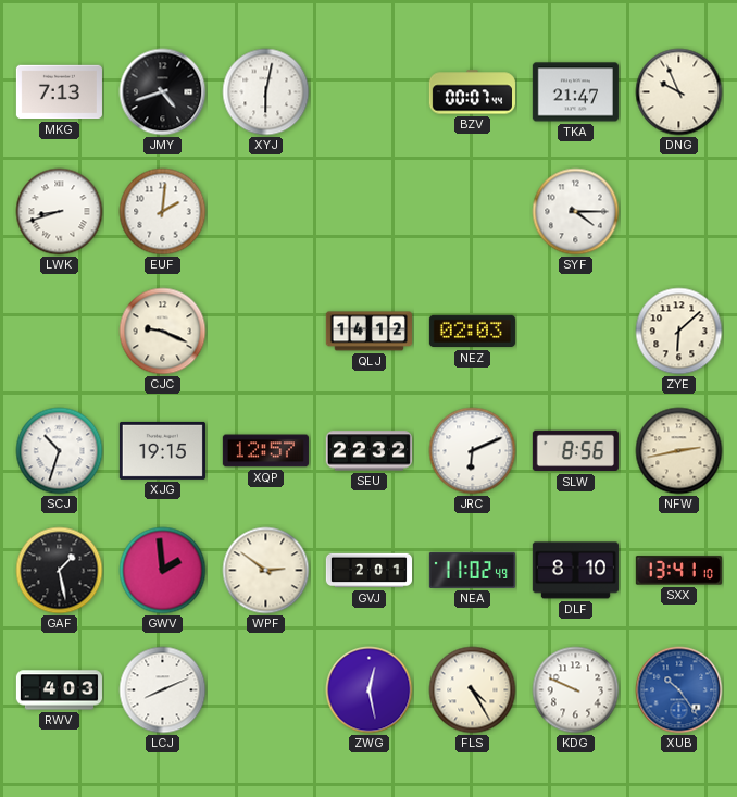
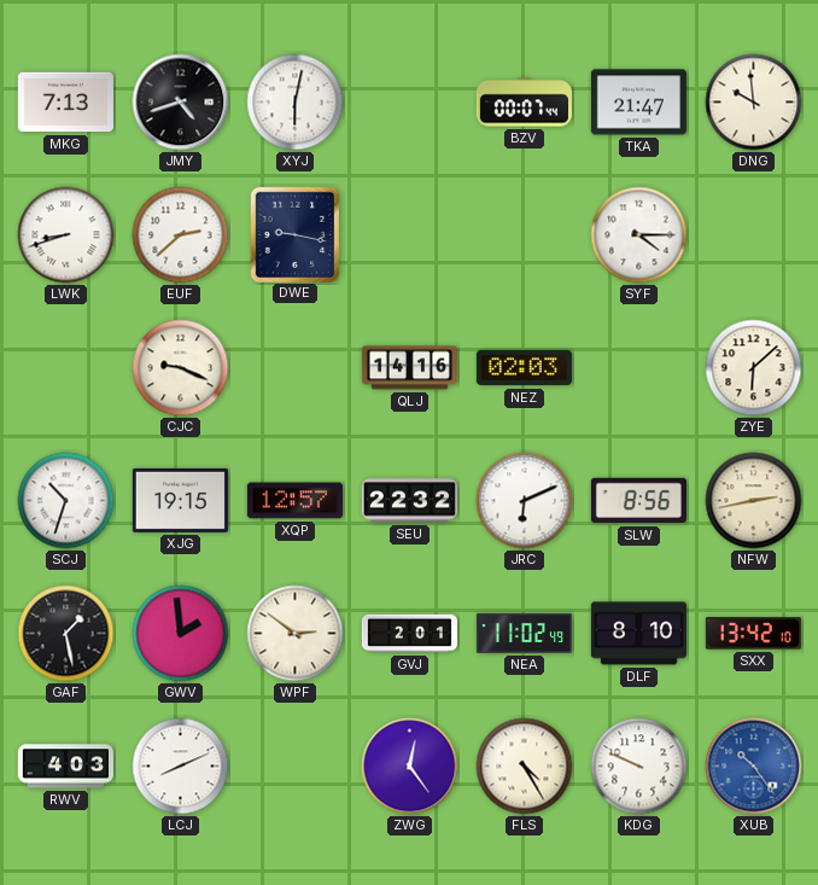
DNG: 9:56 -> 9:59
EUF: 2:01 -> 2:38
DWE: none -> 9:17
QLJ: 14:12 -> 14:16
SXX: 13:41 -> 13:42
ZWG: 12:28 -> 12:24
